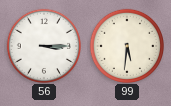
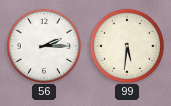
56: 3:15 -> 2:15
